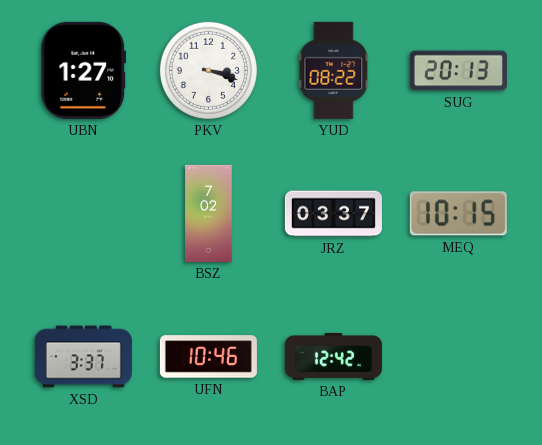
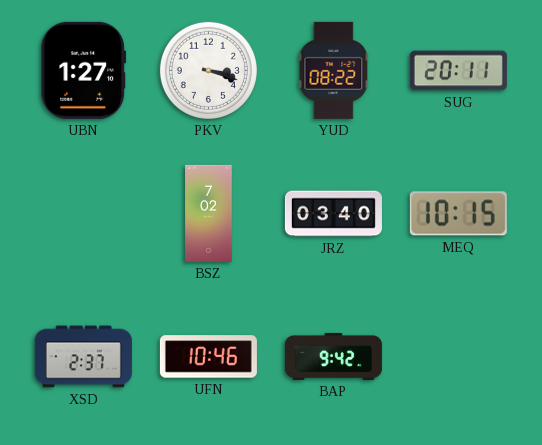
SUG: 20:13 -> 20:11
JRZ: 03:37 -> 03:40
XSD: 3:37 -> 2:37
BAP: 12:42 -> 9:42
